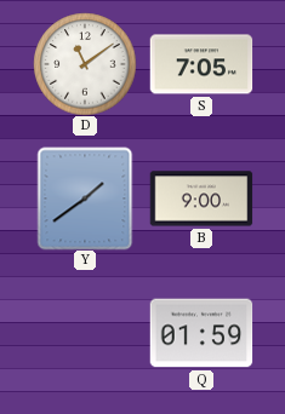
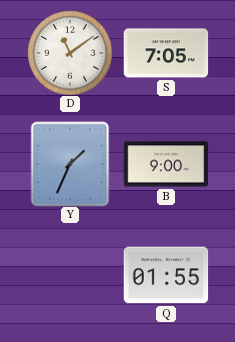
Y: 1:39 -> 1:34
Q: 01:59 -> 01:55
